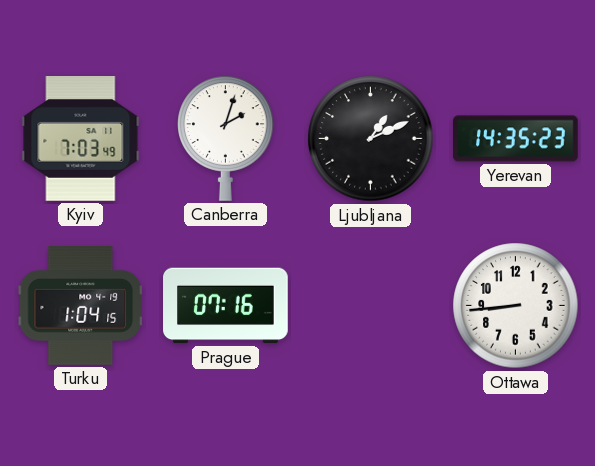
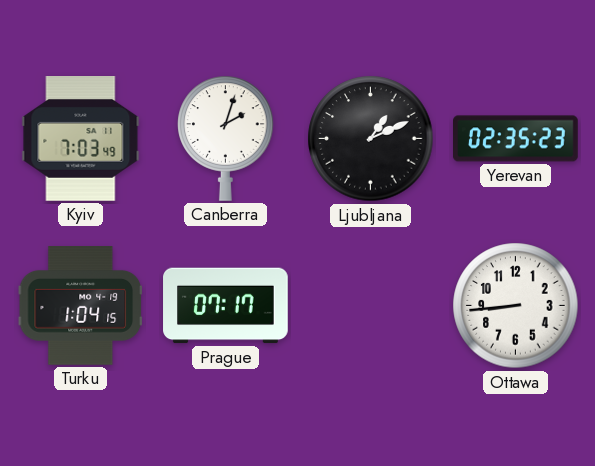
Yerevan: 14:35 -> 02:35
Prague: 07:16 -> 07:17
